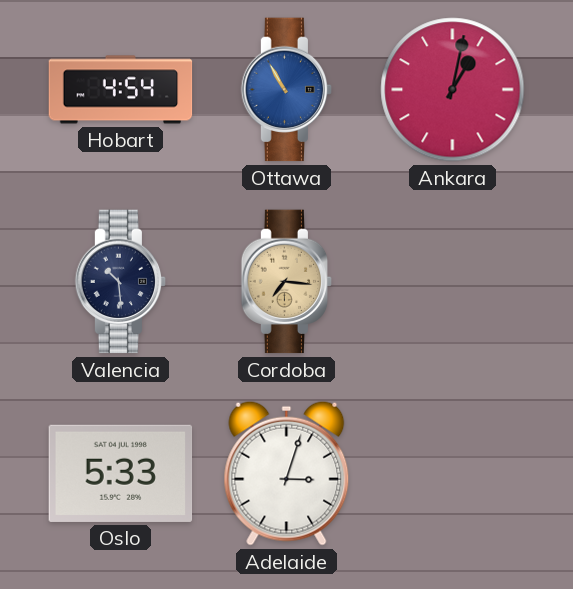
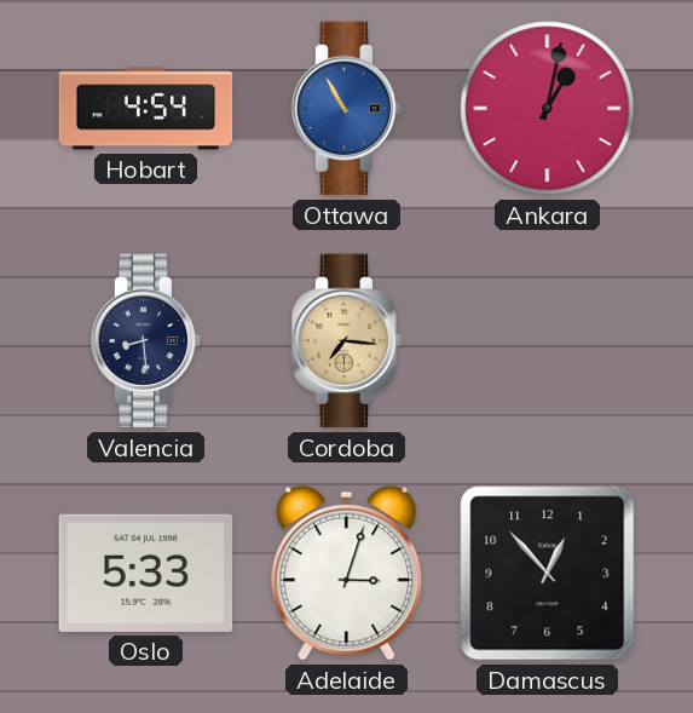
Valencia: 10:29 -> 8:29
Damascus: none -> 12:53
